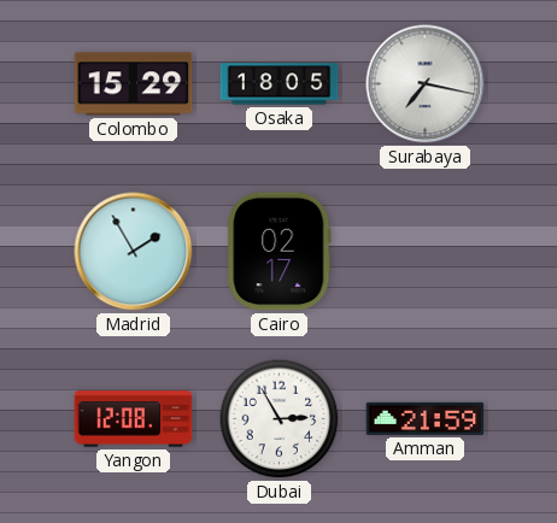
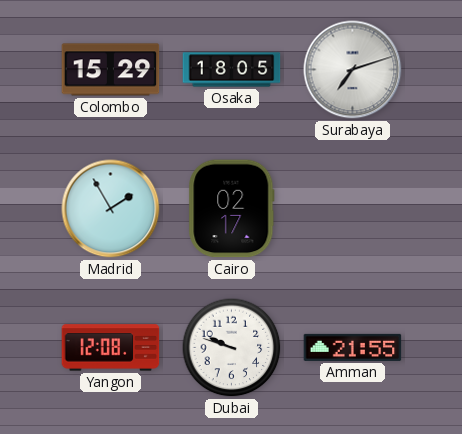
Surabaya: 7:17 -> 7:12
Dubai: 2:55 -> 9:48
Amman: 21:59 -> 21:55
